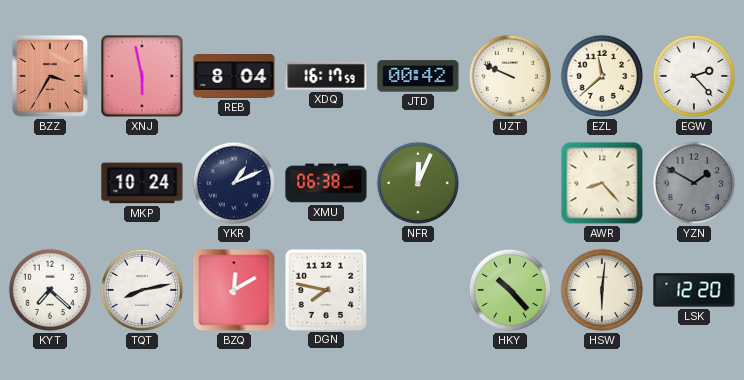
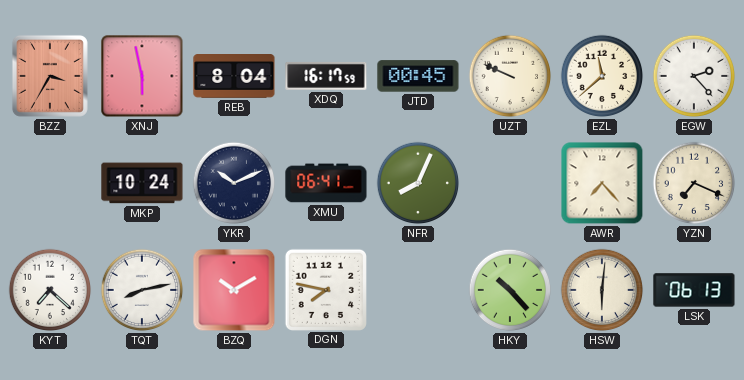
JTD: 00:42 -> 00:45
YKR: 1:11 -> 10:11
XMU: 06:38 -> 06:41
NFR: 12:04 -> 8:04
AWR: 8:23 -> 7:23
YZN: 1:50 -> 7:19
YZN dial: grey -> cream
BZQ: 12:10 -> 10:10
LSK: 12:20 -> 06:13
